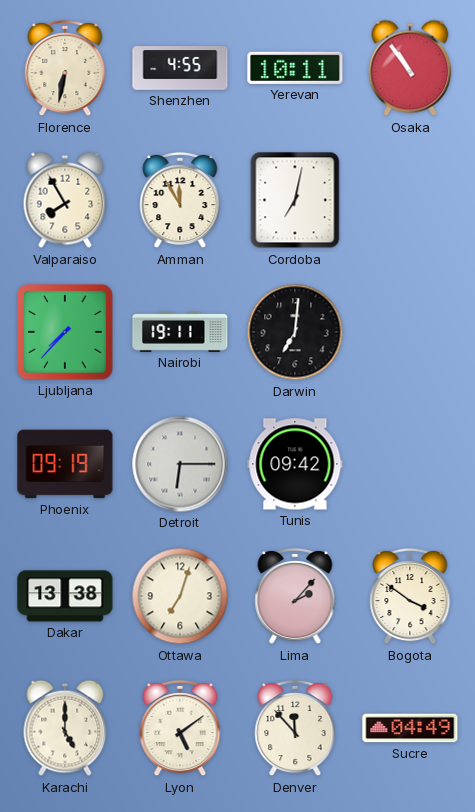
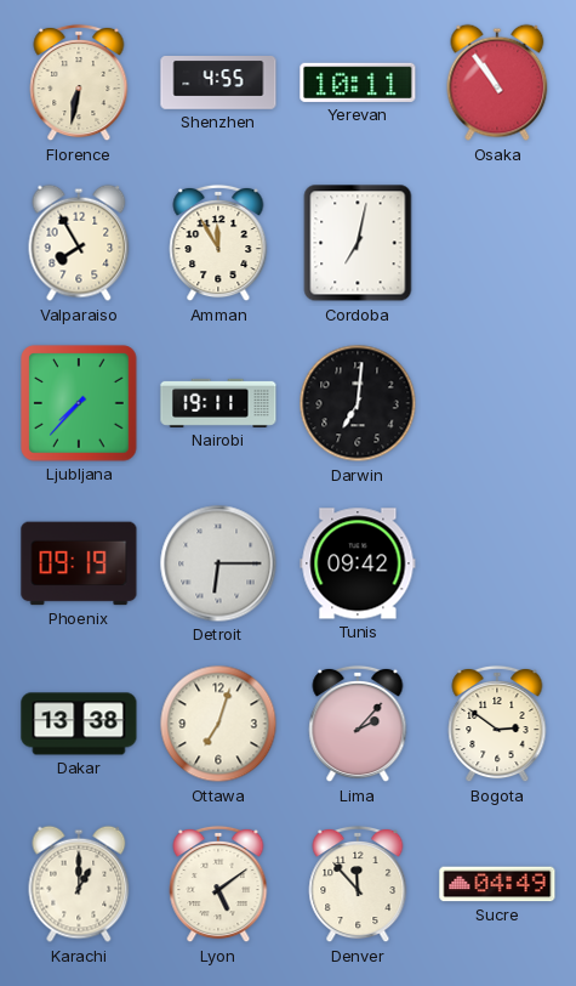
Bogota: 3:51 -> 2:51
Karachi: 5:00 -> 1:00
